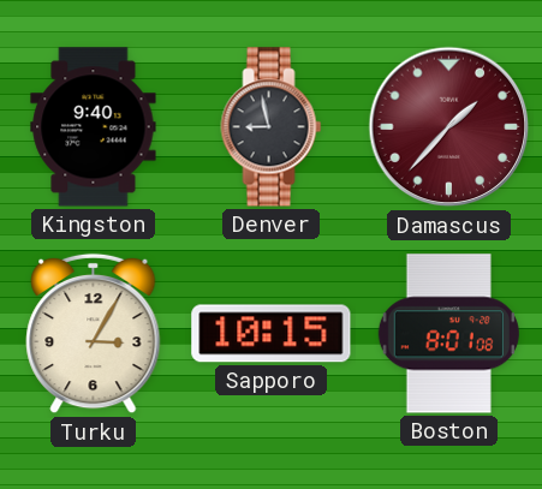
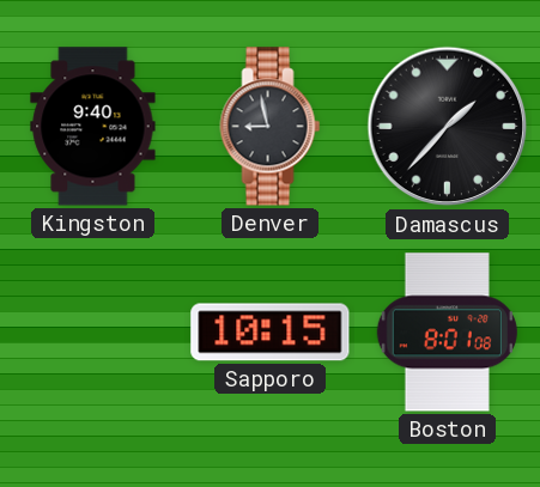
Damascus dial: burgundy -> black
Turku: 3:05 -> none
